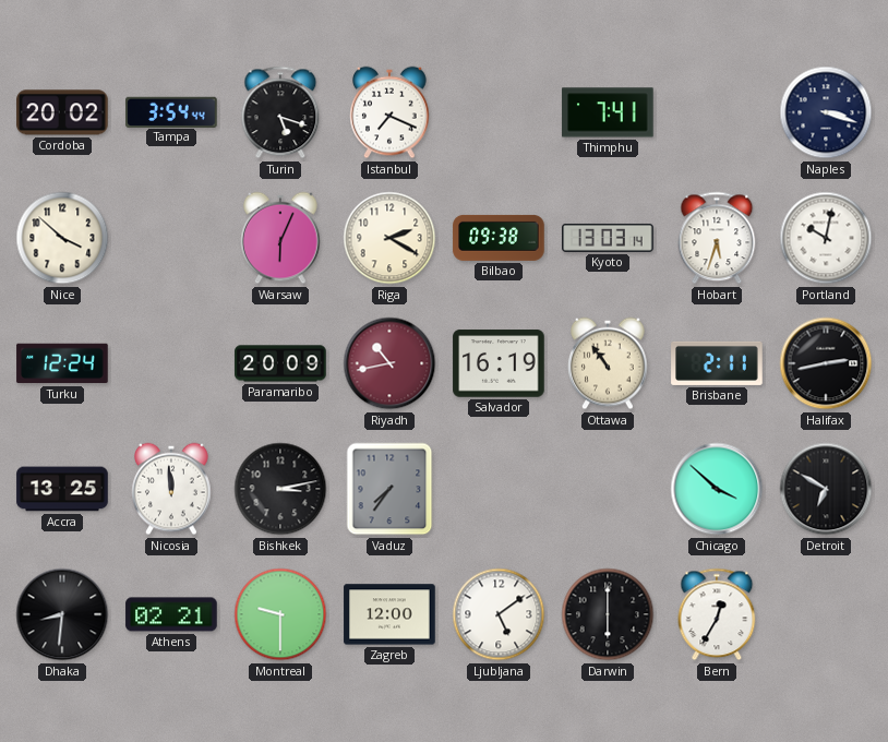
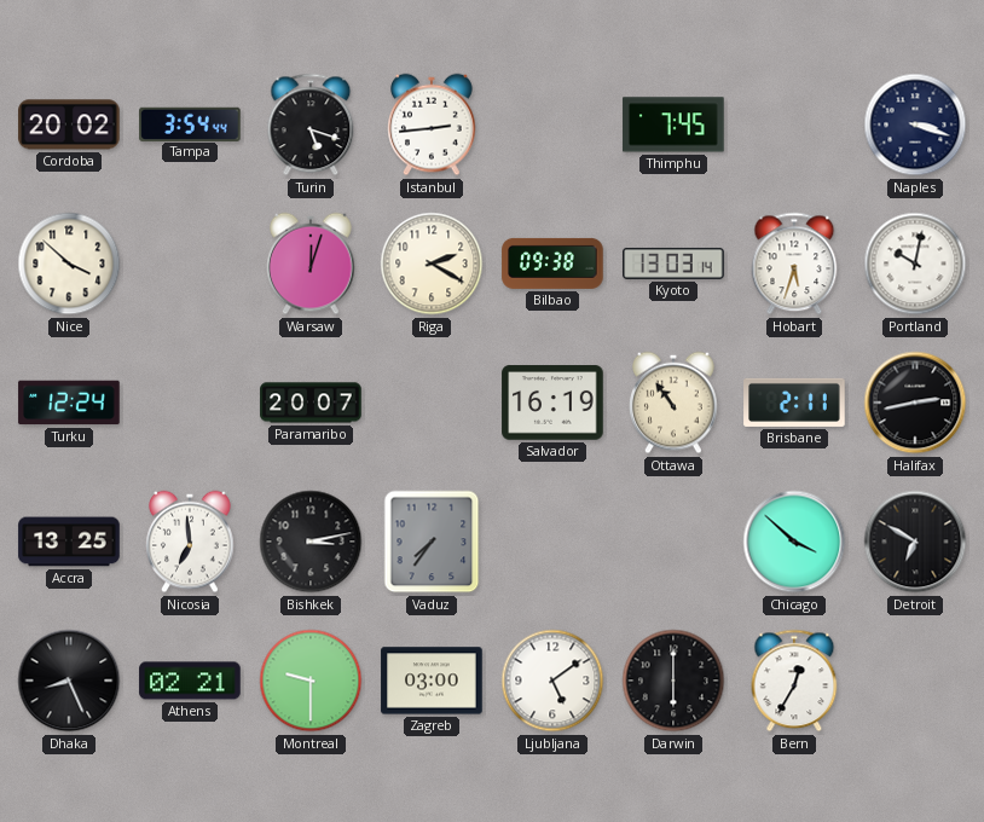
Istanbul: 7:19 -> 2:44
Thimphu: 7:41 -> 7:45
Warsaw: 6:04 -> 12:03
Paramaribo: 20:09 -> 20:07
Riyadh: 10:43 -> none
Nicosia: 11:59 -> 6:59
Dhaka: 8:31 -> 8:26
Zagreb: 12:00 -> 03:00
